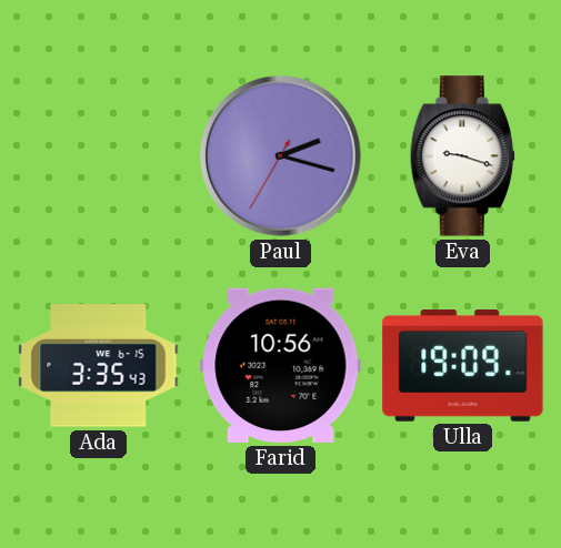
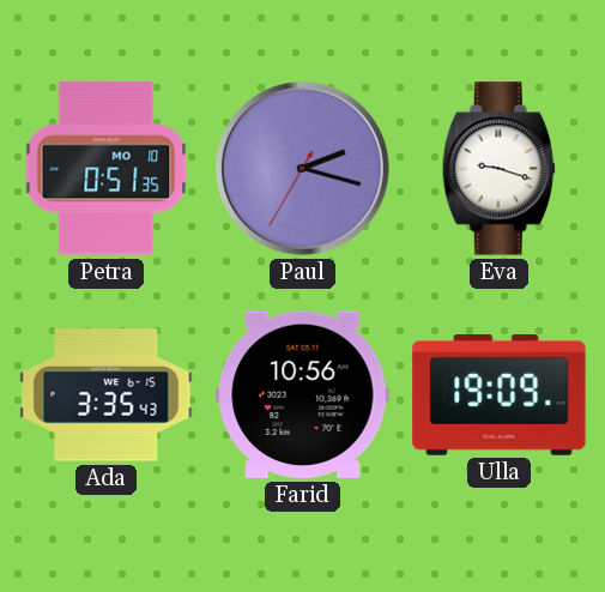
Petra: none -> 0:51
